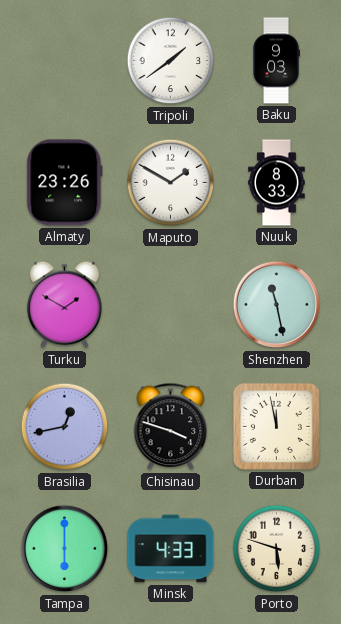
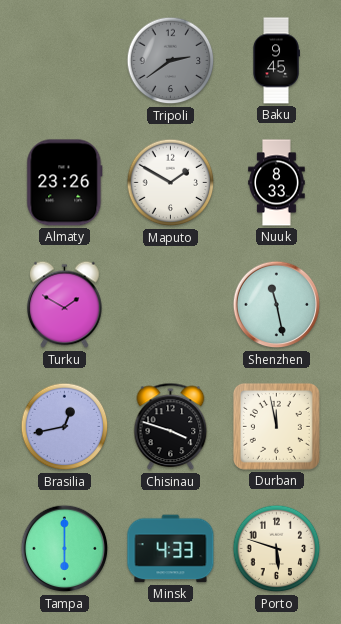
Tripoli: 1:39 -> 2:39
Tripoli dial: white -> grey
Baku: 9:03 -> 9:45
